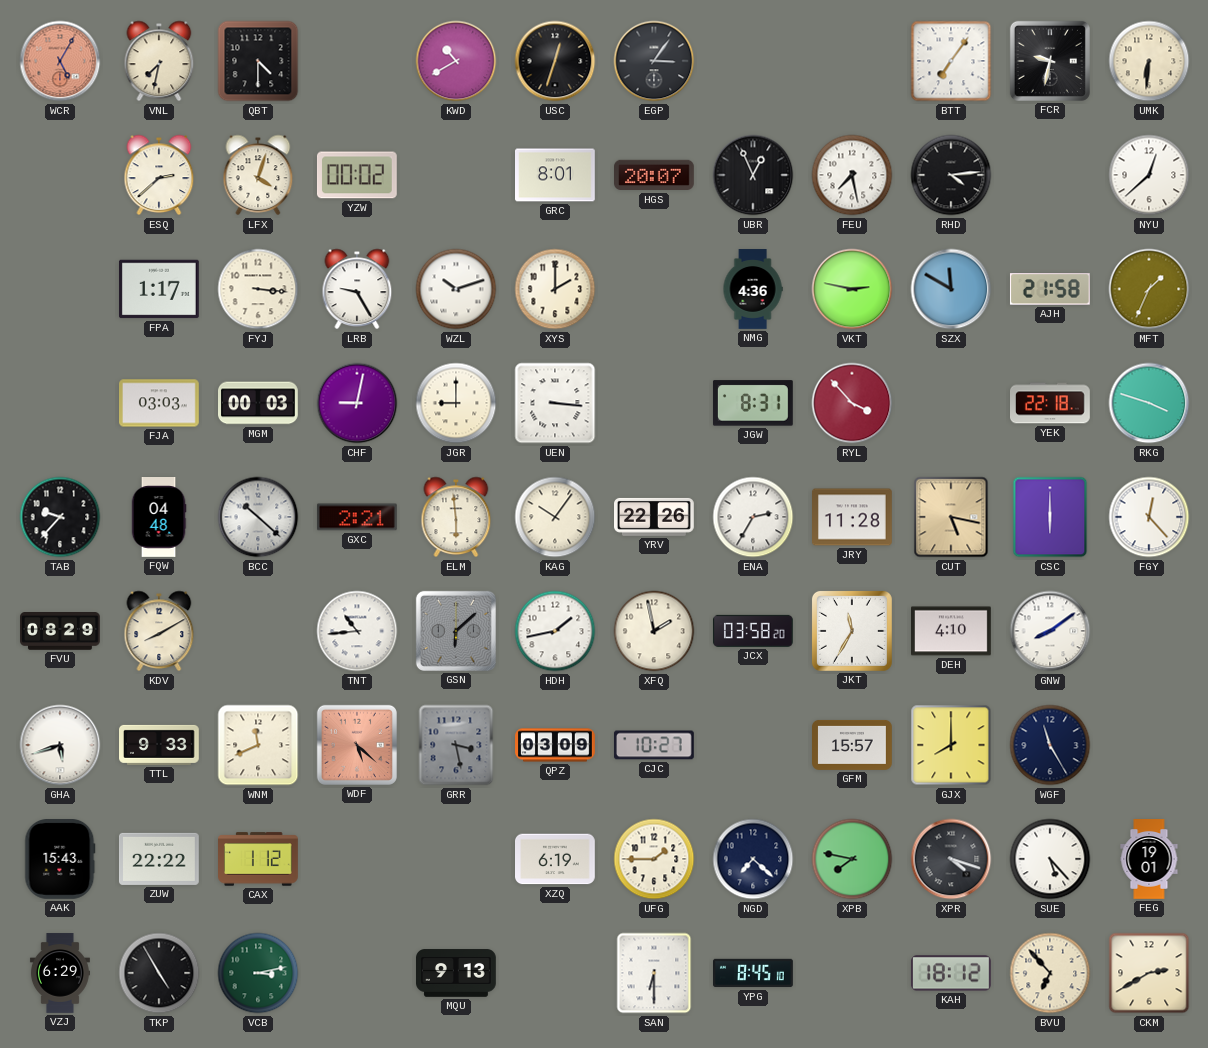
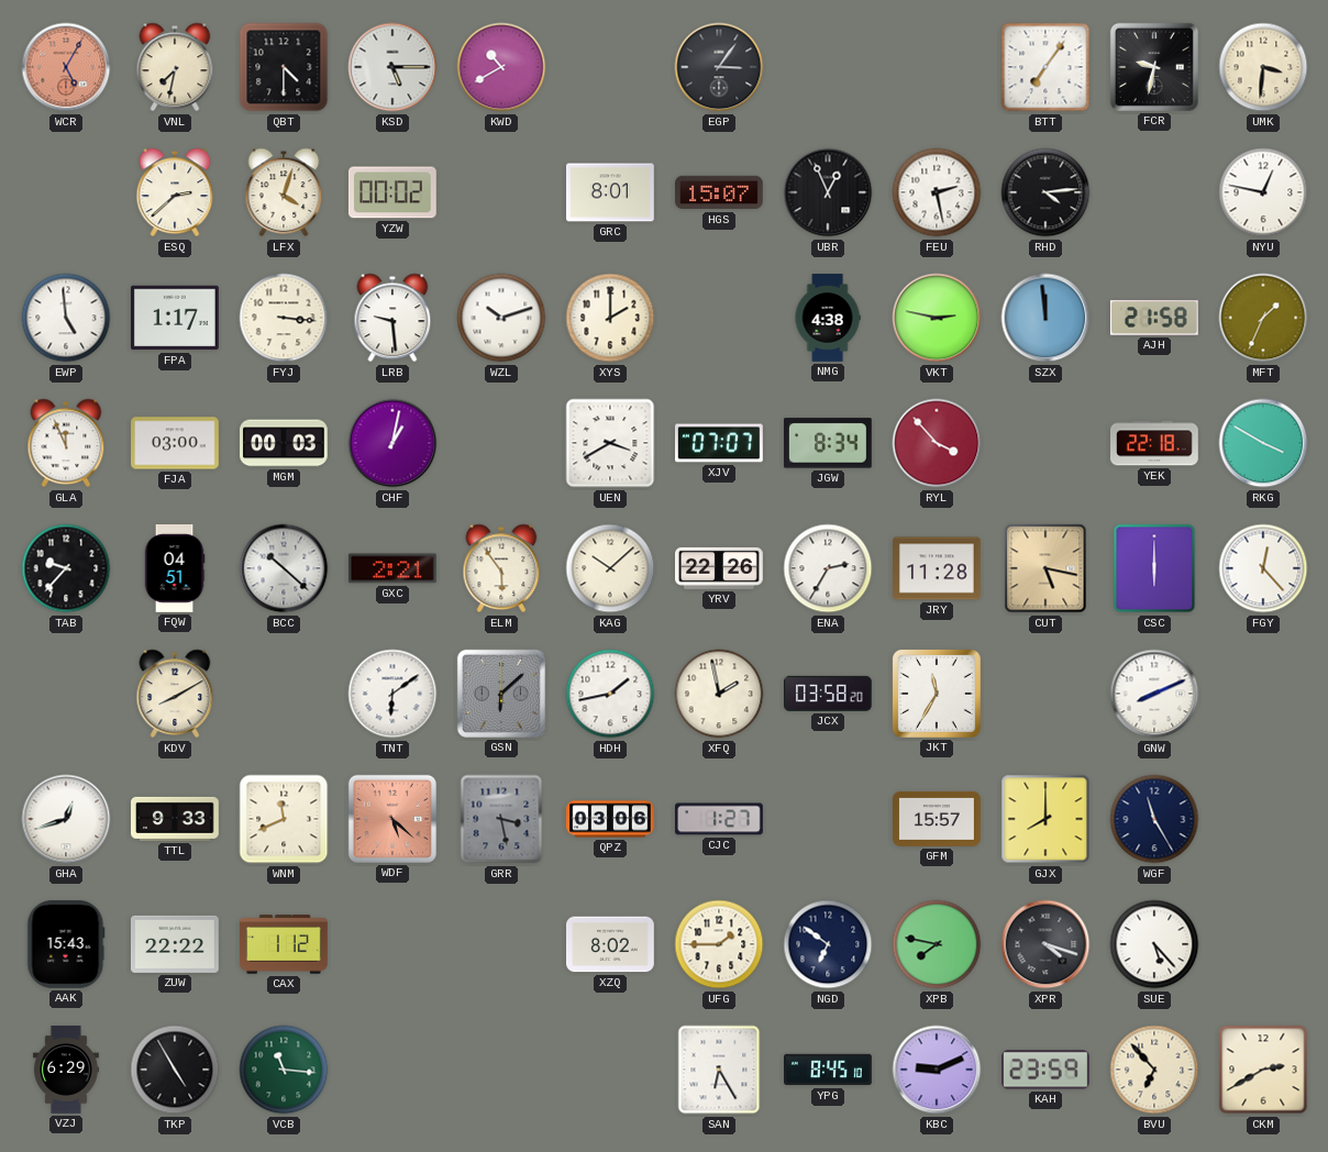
KSD: none -> 5:15
USC: 12:33 -> none
UMK: 6:31 -> 3:31
HGS: 20:07 -> 15:07
FEU: 7:28 -> 2:28
NYU: 12:38 -> 12:47
EWP: none -> 4:59
LRB: 9:25 -> 9:29
NMG: 4:36 -> 4:38
SZX: 11:50 -> 11:59
GLA: none -> 11:56
FJA: 03:03 -> 03:00
CHF: 9:02 -> 1:02
JGR: 9:00 -> none
UEN: 3:16 -> 3:40
XJV: none -> 07:07
JGW: 8:31 -> 8:34
RKG: 3:48 -> 3:50
FQW: 04:48 -> 04:51
ELM: 5:59 -> 5:54
KAG: 10:06 -> 10:08
FVU: 08:29 -> none
TNT: 10:44 -> 6:09
DEH: 4:10 -> none
GNW: 8:09 -> 8:11
GHA: 5:42 -> 12:42
QPZ: 03:09 -> 03:06
CJC: 10:27 -> 1:27
XZQ: 6:19 -> 8:02
NGD: 7:22 -> 6:51
FEG: 19:01 -> none
VCB: 3:13 -> 11:16
MQU: 9:13 -> none
SAN: 6:30 -> 6:25
KBC: none -> 9:11
KAH: 18:12 -> 23:59
